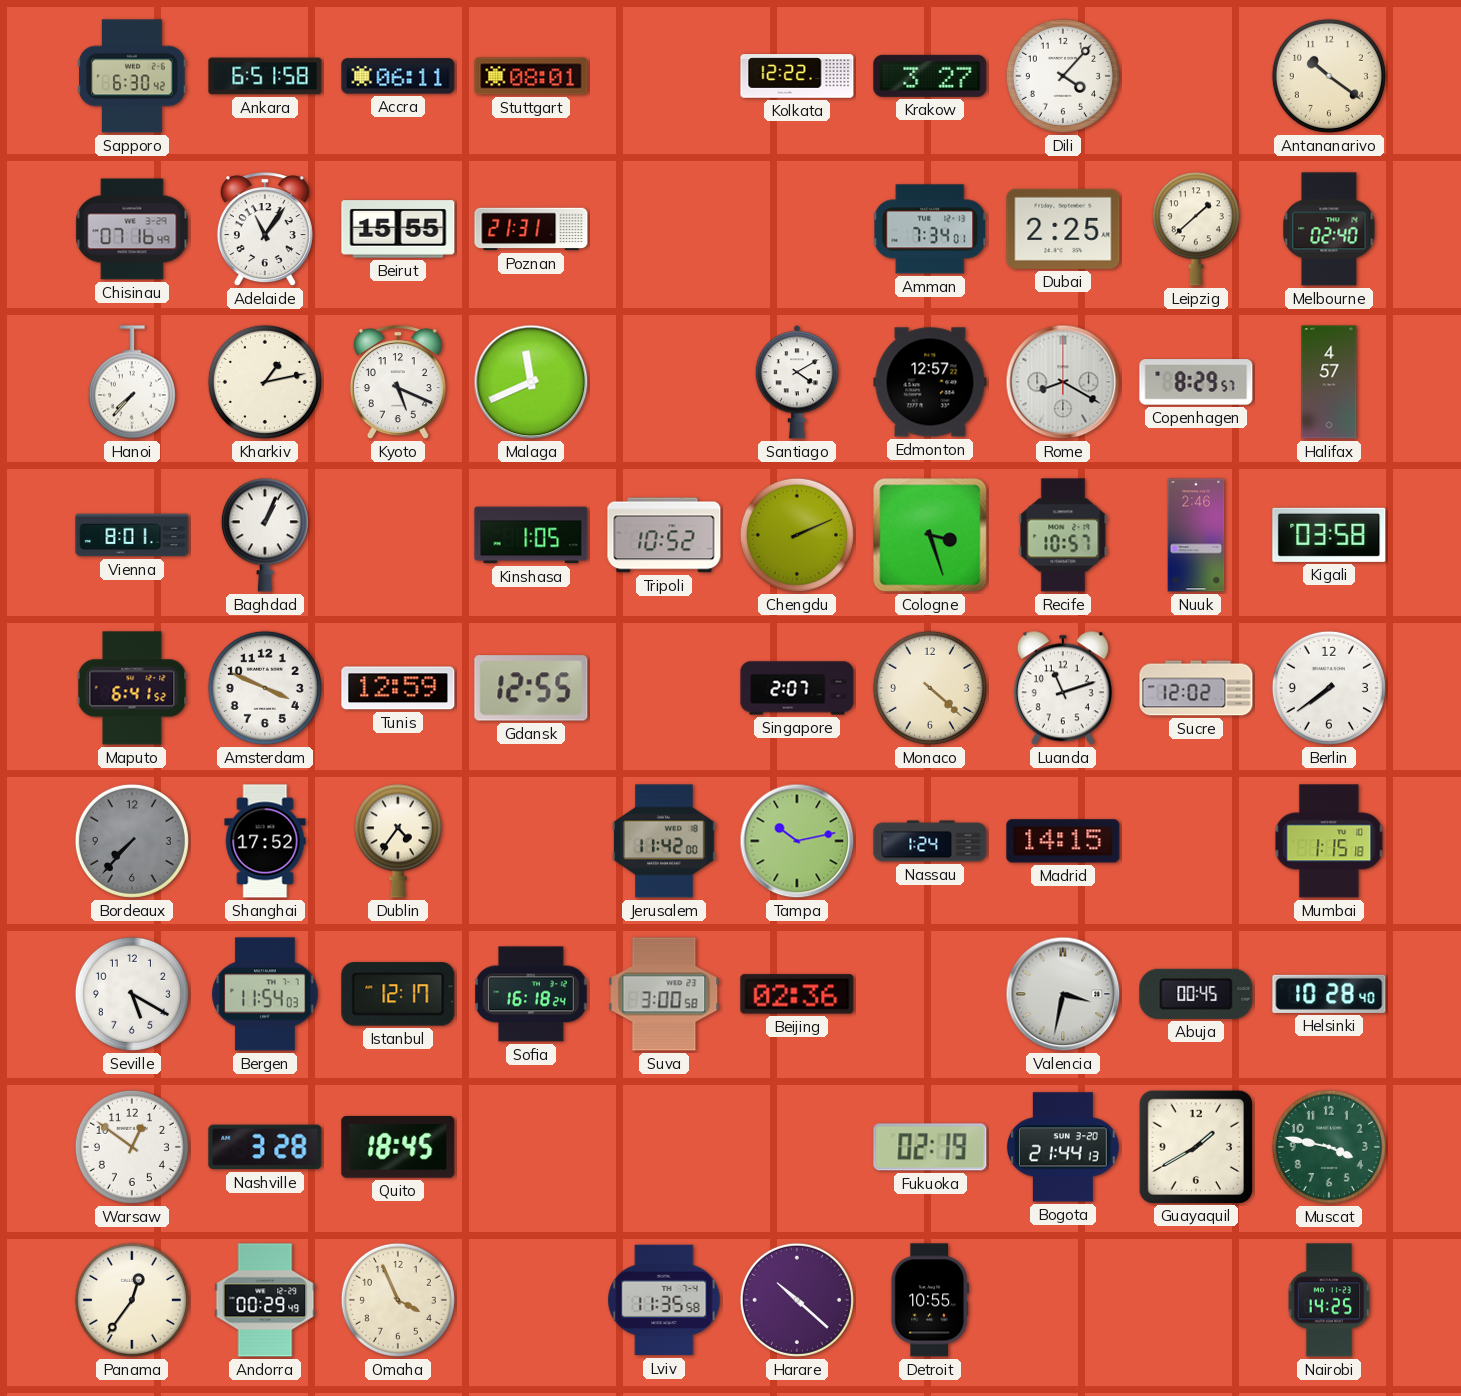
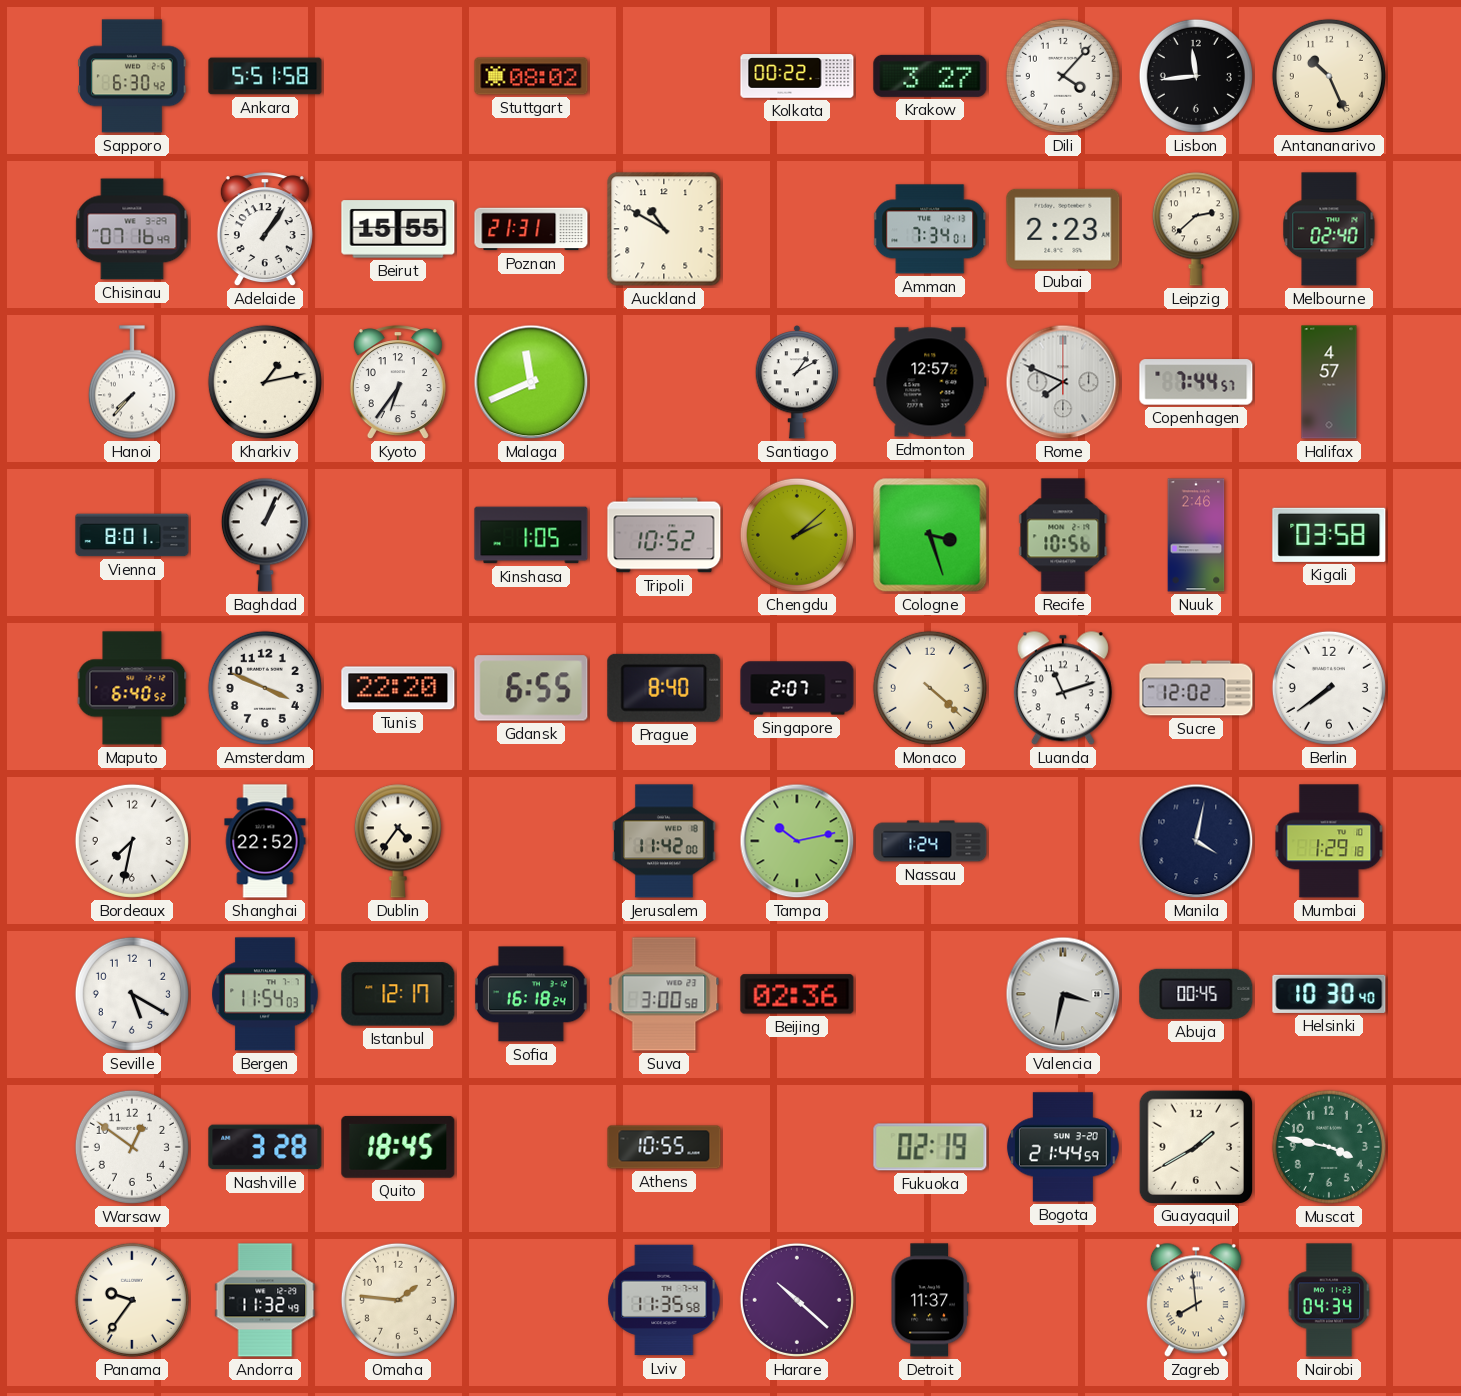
Ankara: 6:51 -> 5:51
Accra: 06:11 -> none
Stuttgart: 08:01 -> 08:02
Kolkata: 12:22 -> 00:22
Lisbon: none -> 11:44
Antananarivo: 10:21 -> 10:26
Adelaide: 11:06 -> 1:06
Auckland: none -> 10:50
Dubai: 2:25 -> 2:23
Leipzig: 1:38 -> 2:38
Kyoto: 5:19 -> 6:36
Santiago: 4:10 -> 1:10
Rome: 8:20 -> 7:49
Copenhagen: 8:29 -> 7:44
Chengdu: 2:11 -> 2:08
Recife: 10:57 -> 10:56
Maputo: 6:41 -> 6:40
Tunis: 12:59 -> 22:20
Gdansk: 12:55 -> 6:55
Prague: none -> 8:40
Bordeaux: 7:37 -> 7:32
Bordeaux dial: grey -> white
Shanghai: 17:52 -> 22:52
Madrid: 14:15 -> none
Manila: none -> 4:02
Mumbai: 1:15 -> 1:29
Helsinki: 10:28 -> 10:30
Athens: none -> 10:55
Bogota: 21:44:13 -> 21:44:59
Panama: 12:36 -> 9:36
Andorra: 00:29 -> 11:32
Omaha: 3:56 -> 1:46
Detroit: 10:55 -> 11:37
Zagreb: none -> 7:59
Nairobi: 14:25 -> 04:34
